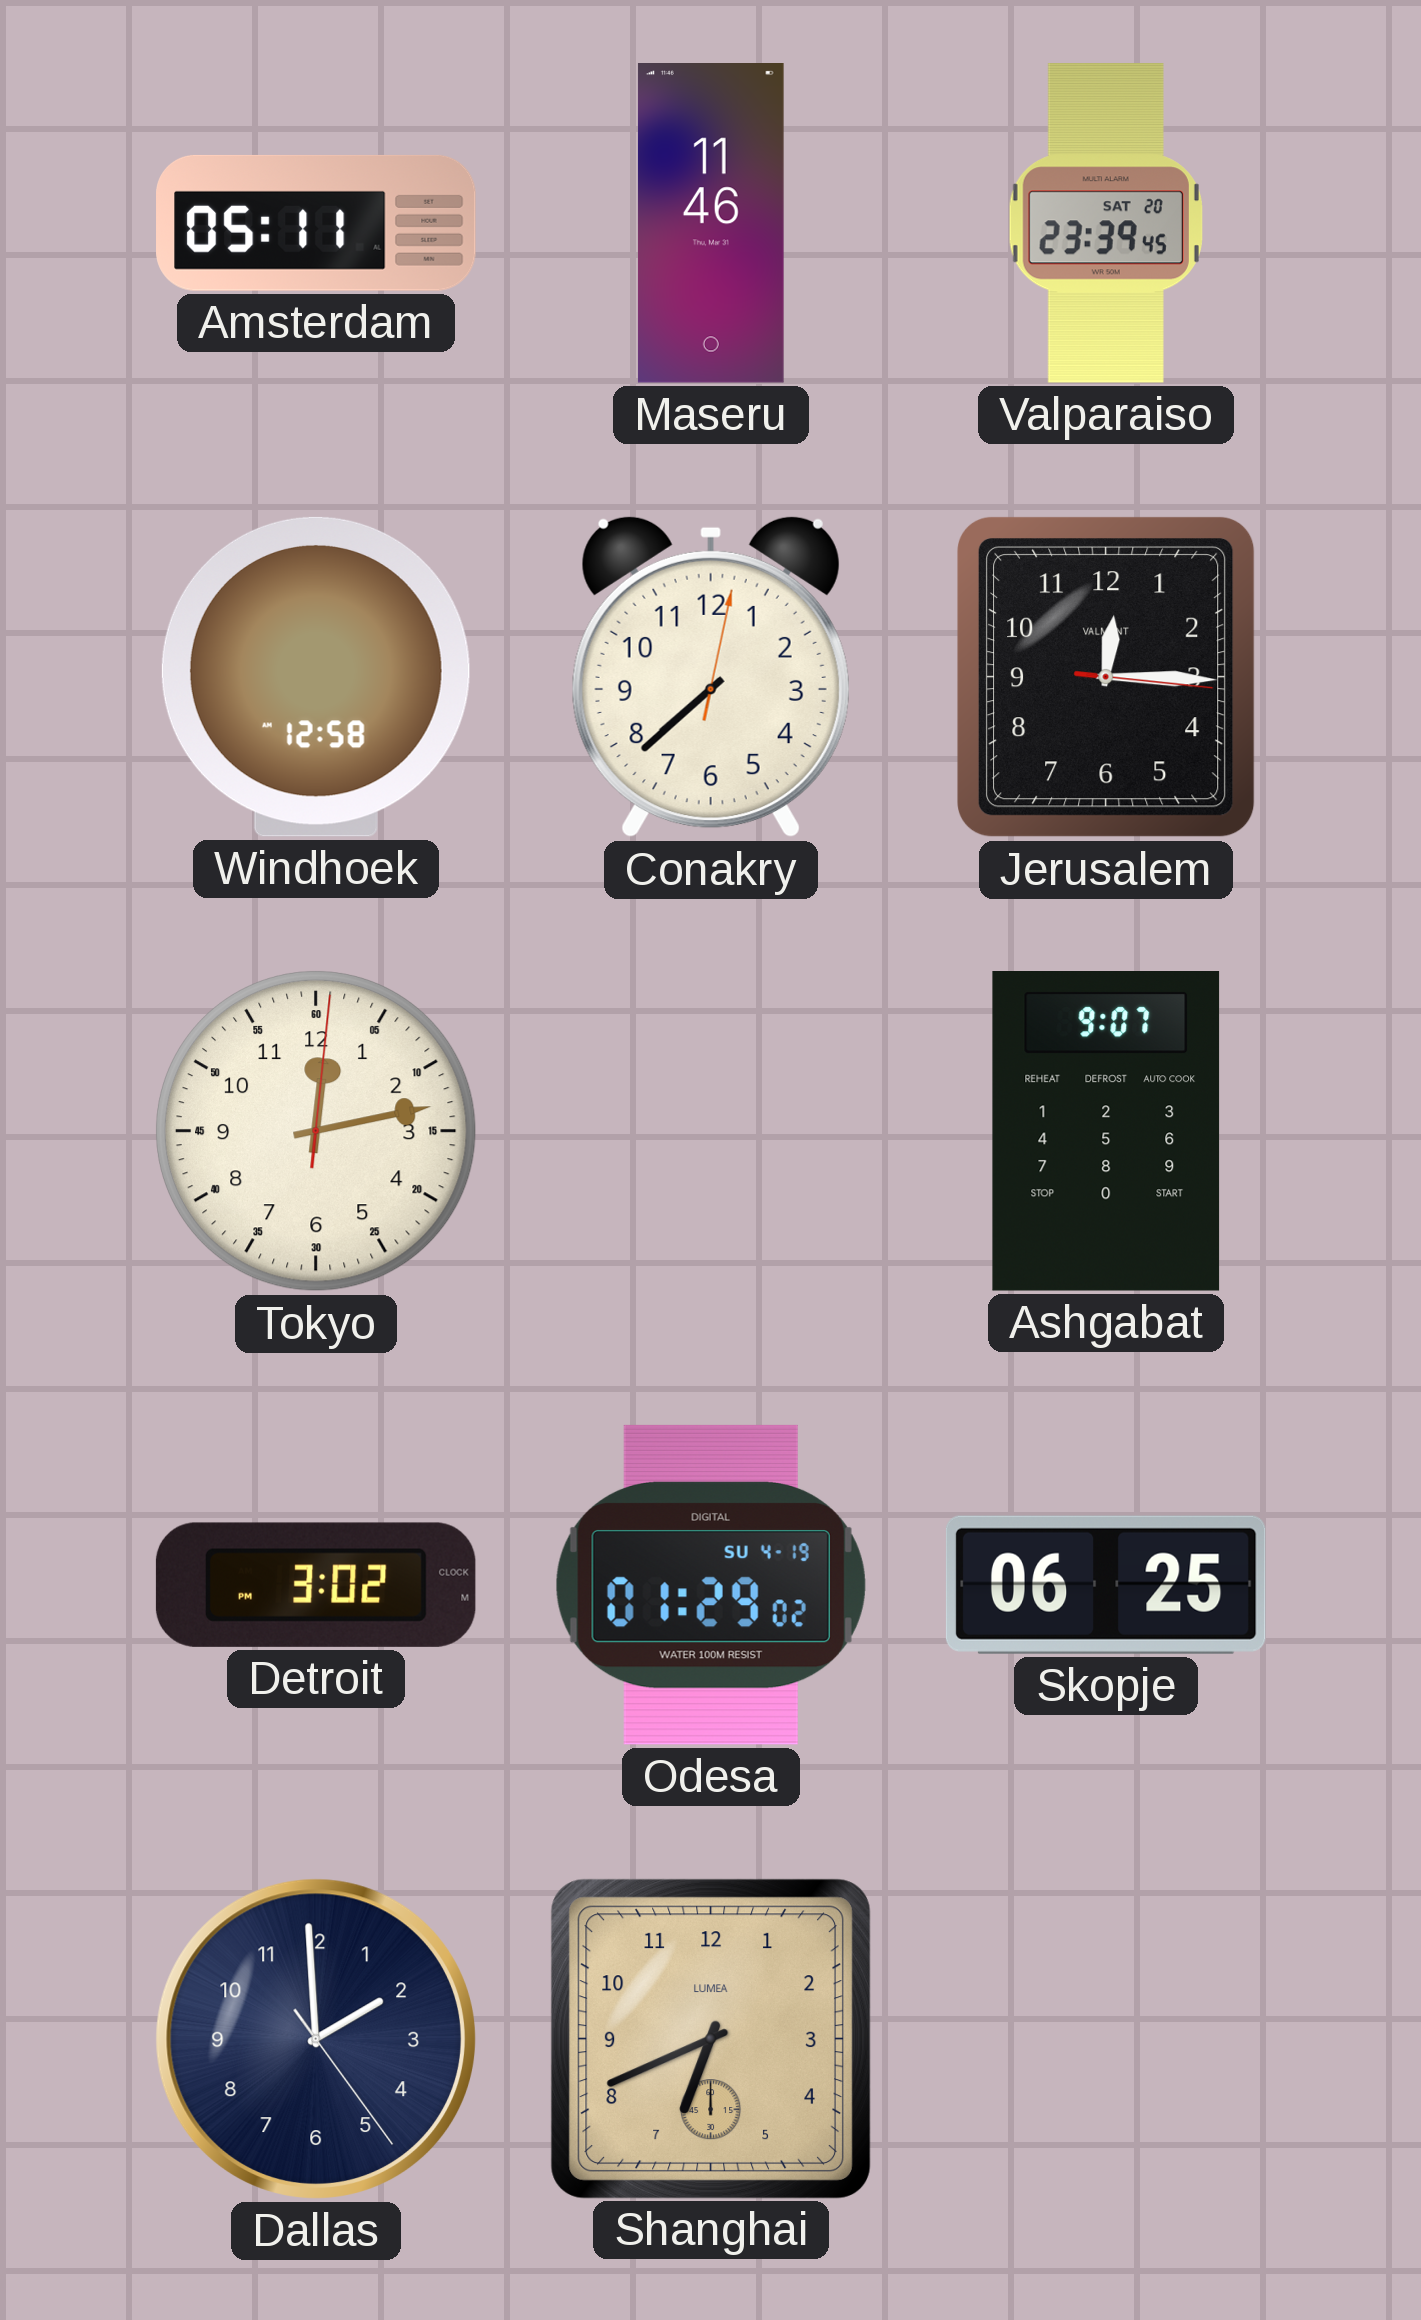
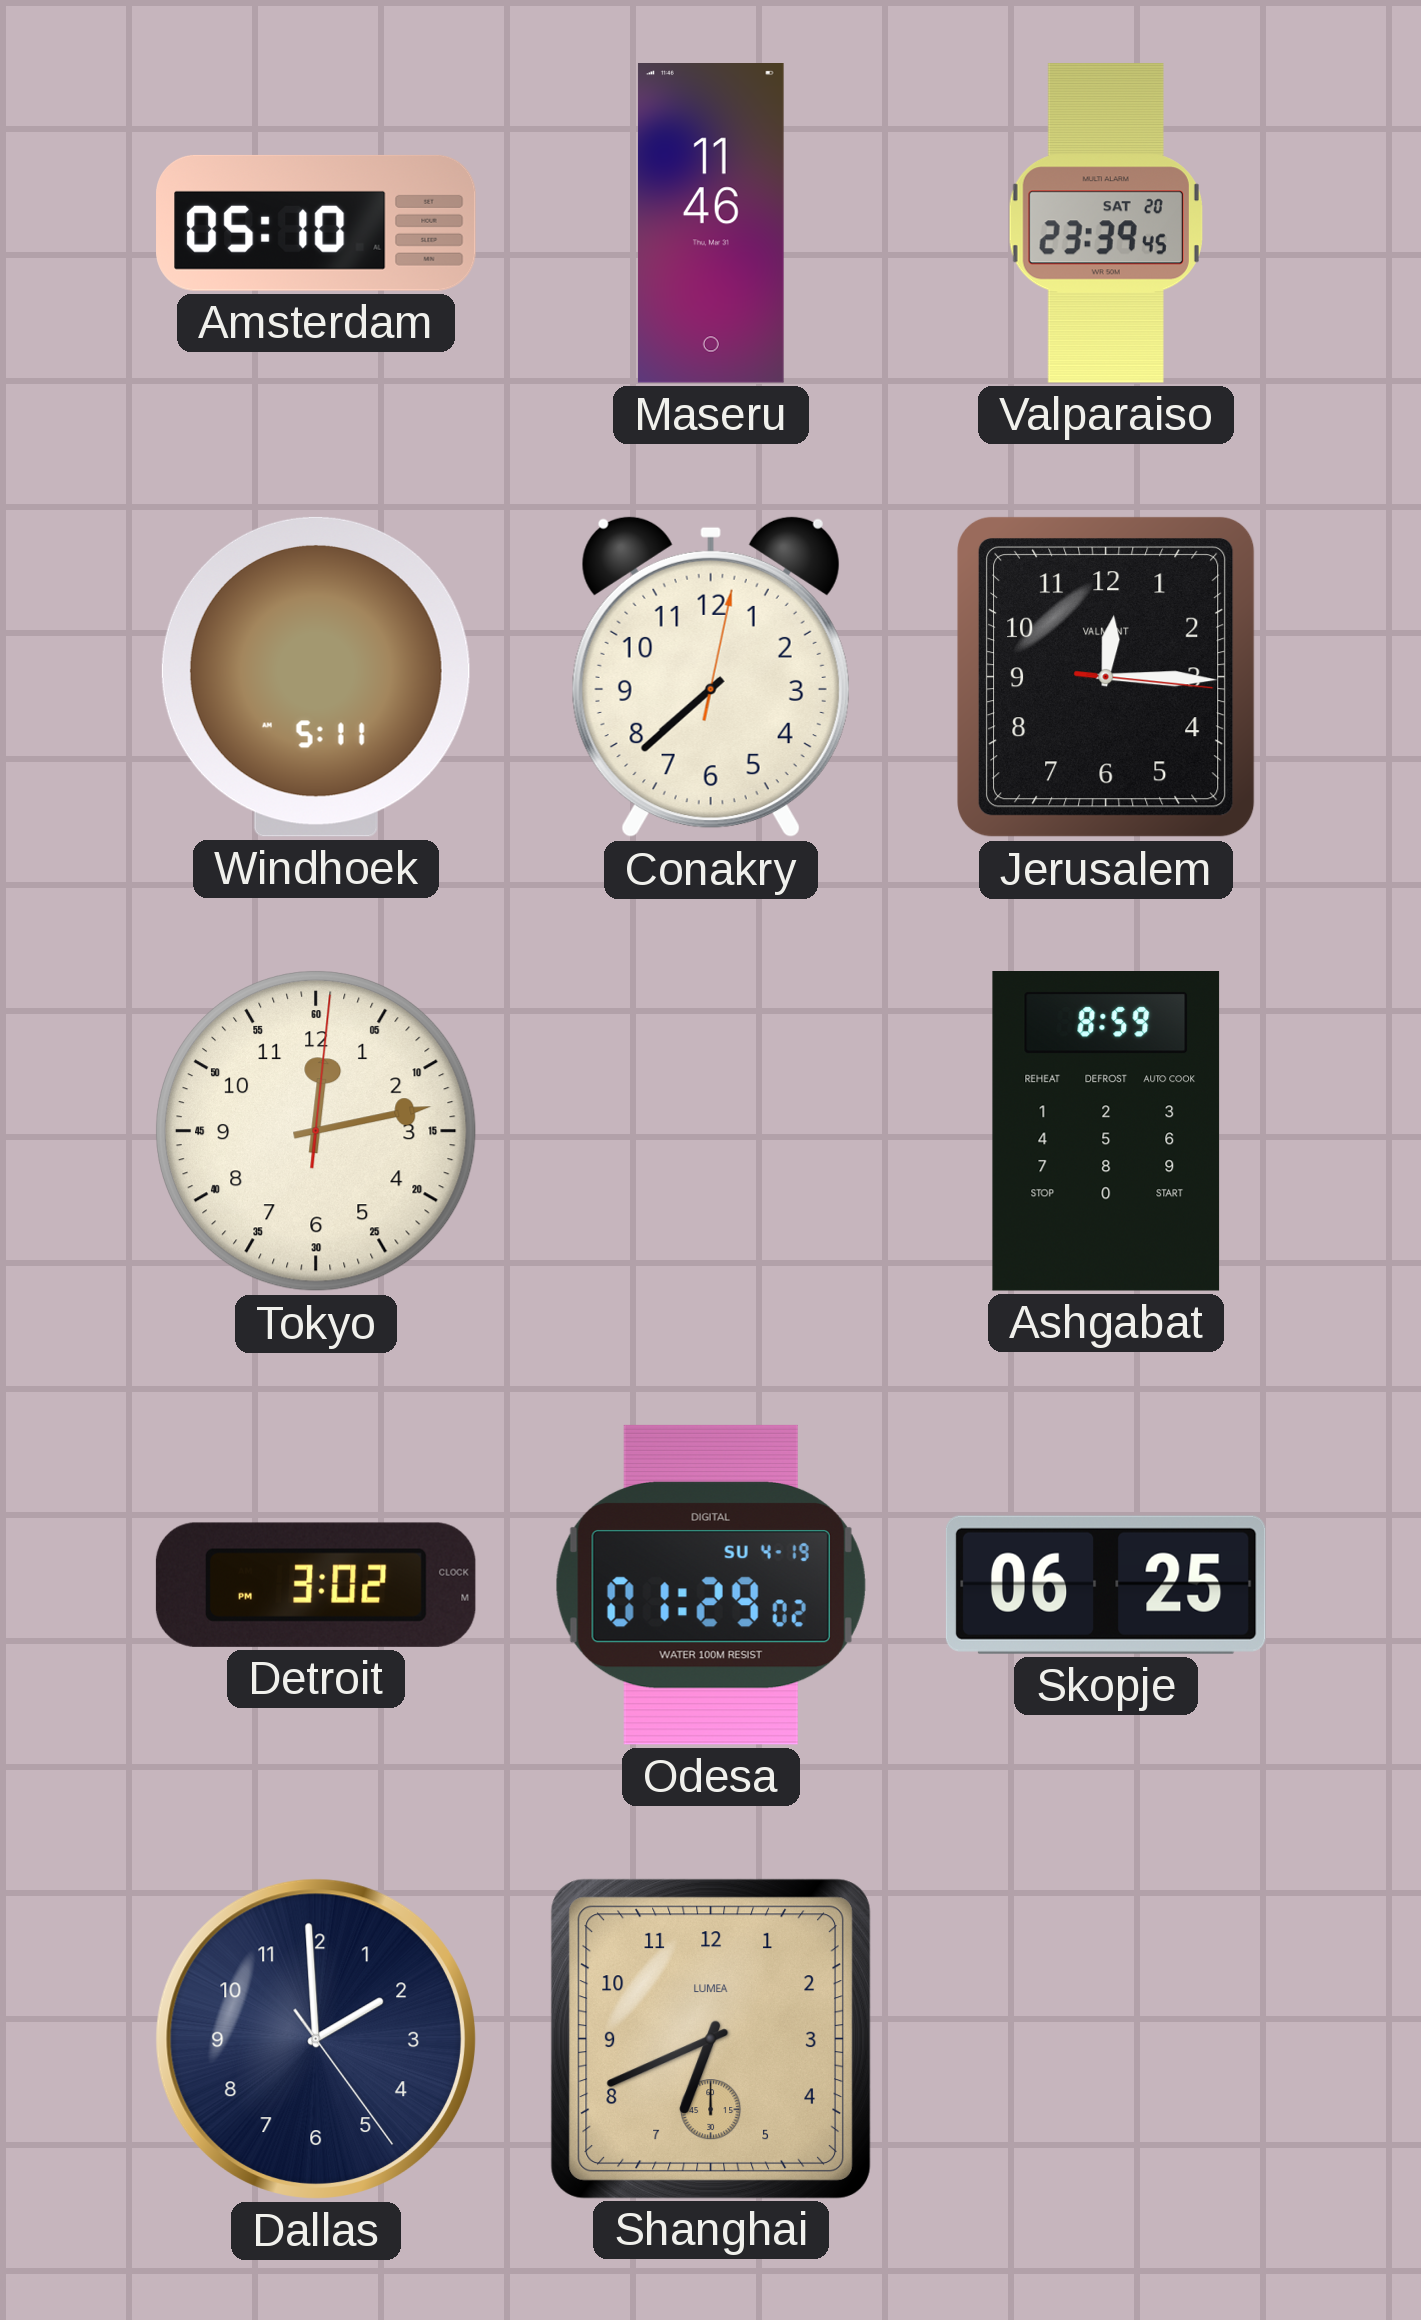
Amsterdam: 05:11 -> 05:10
Windhoek: 12:58 -> 5:11
Ashgabat: 9:07 -> 8:59
